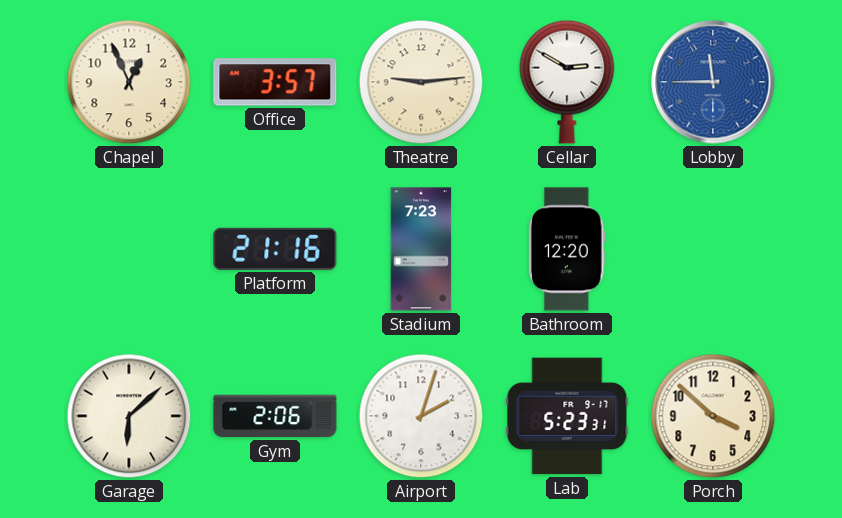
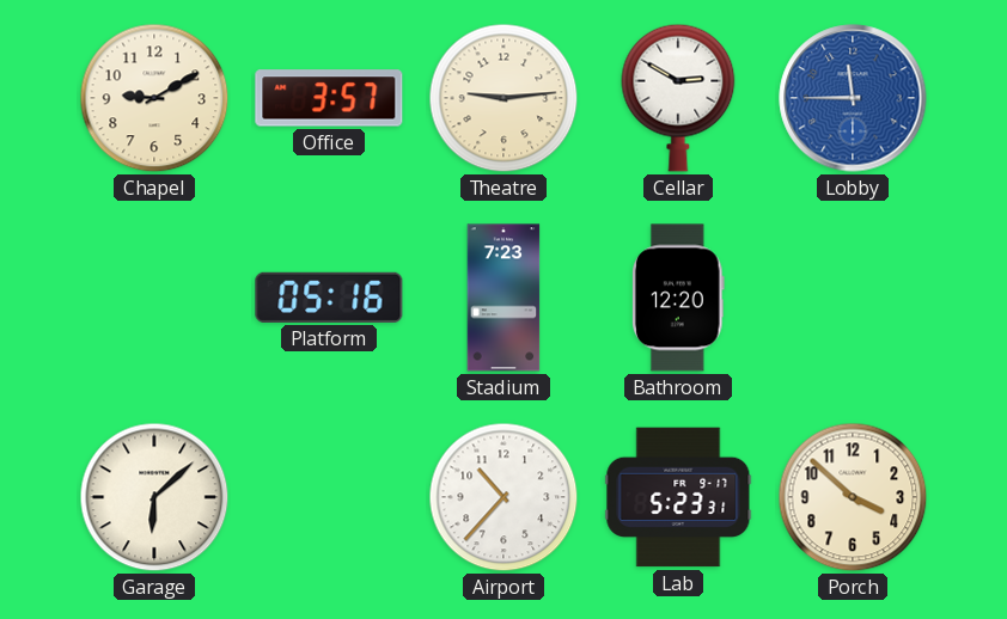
Chapel: 12:56 -> 9:10
Platform: 21:16 -> 05:16
Gym: 2:06 -> none
Airport: 2:03 -> 10:37
